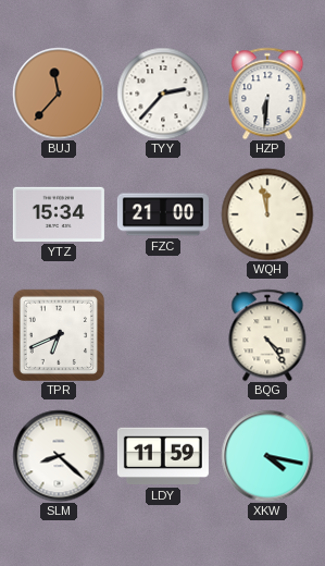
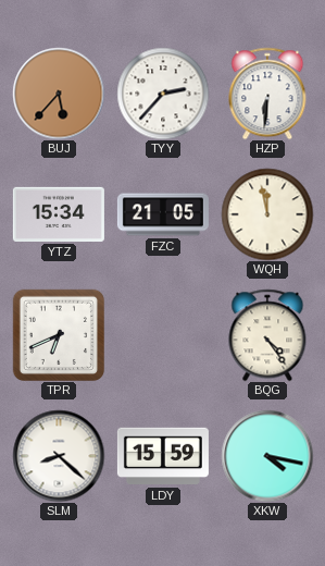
BUJ: 11:37 -> 5:37
FZC: 21:00 -> 21:05
LDY: 11:59 -> 15:59
